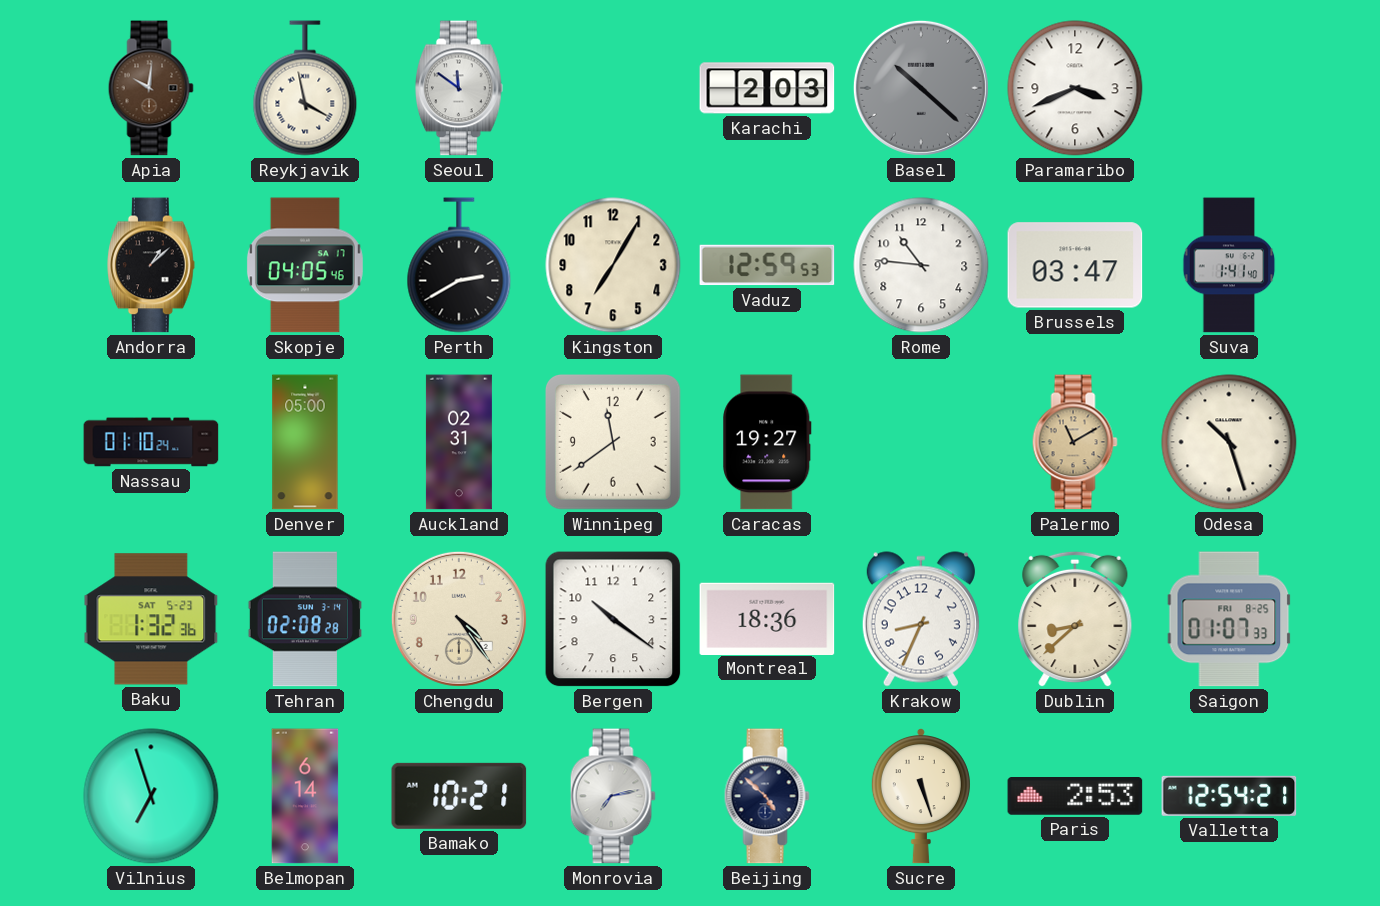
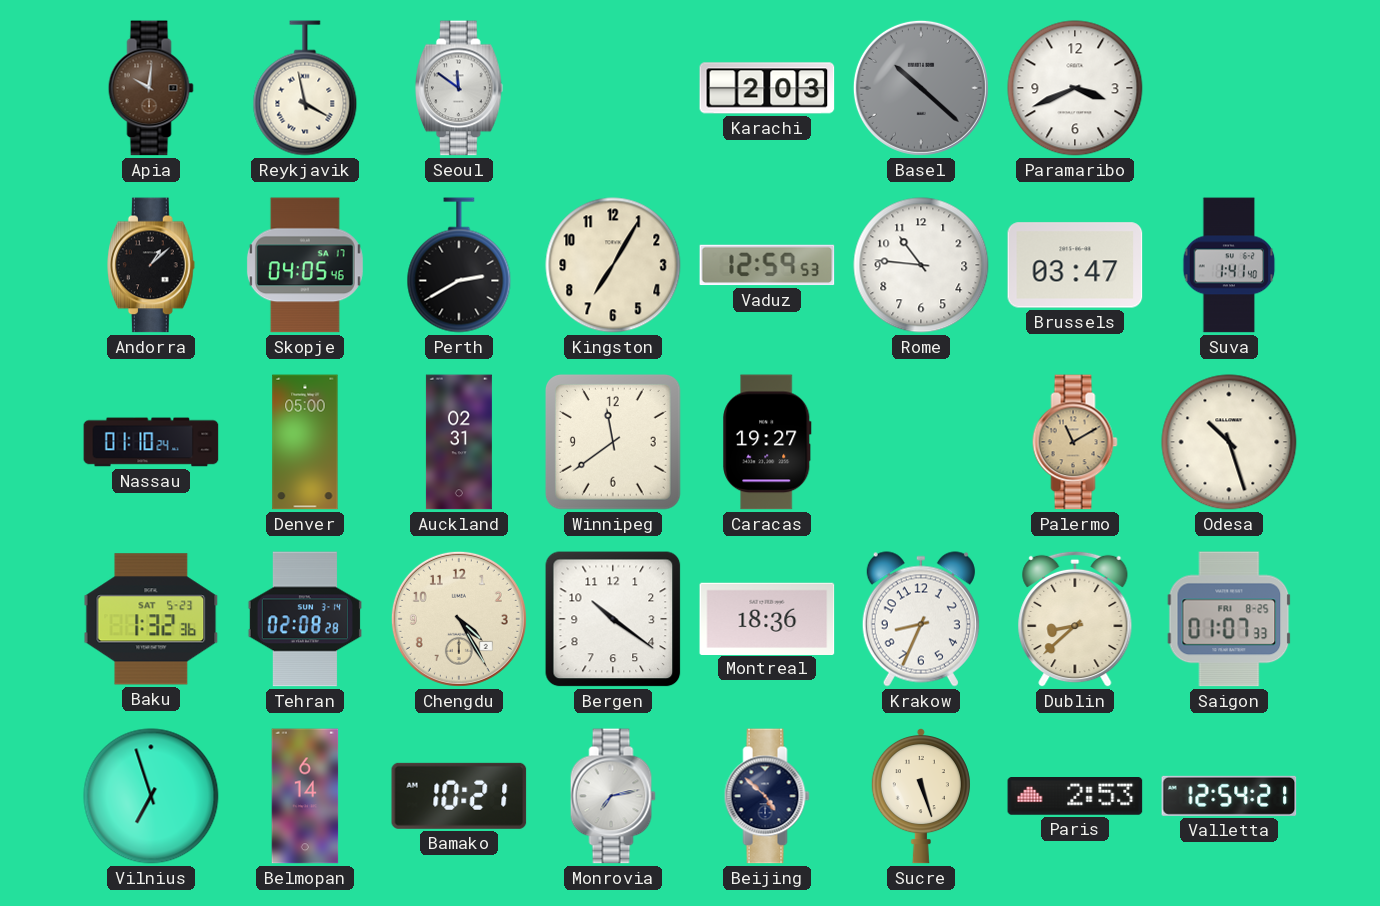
Chengdu: 4:24 -> 4:25
